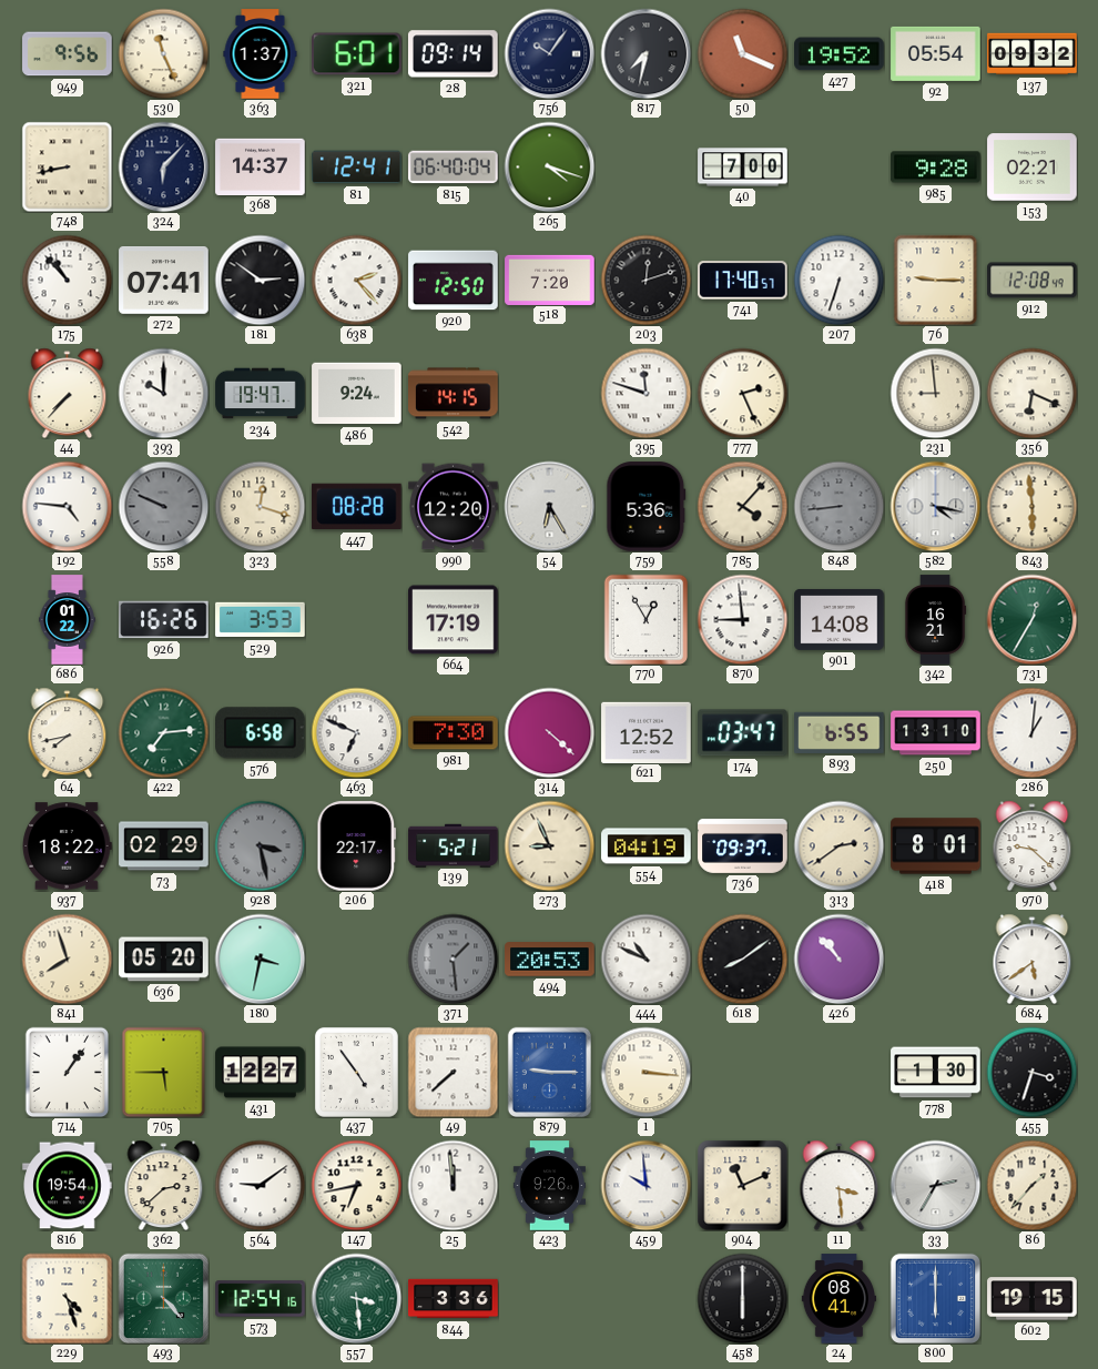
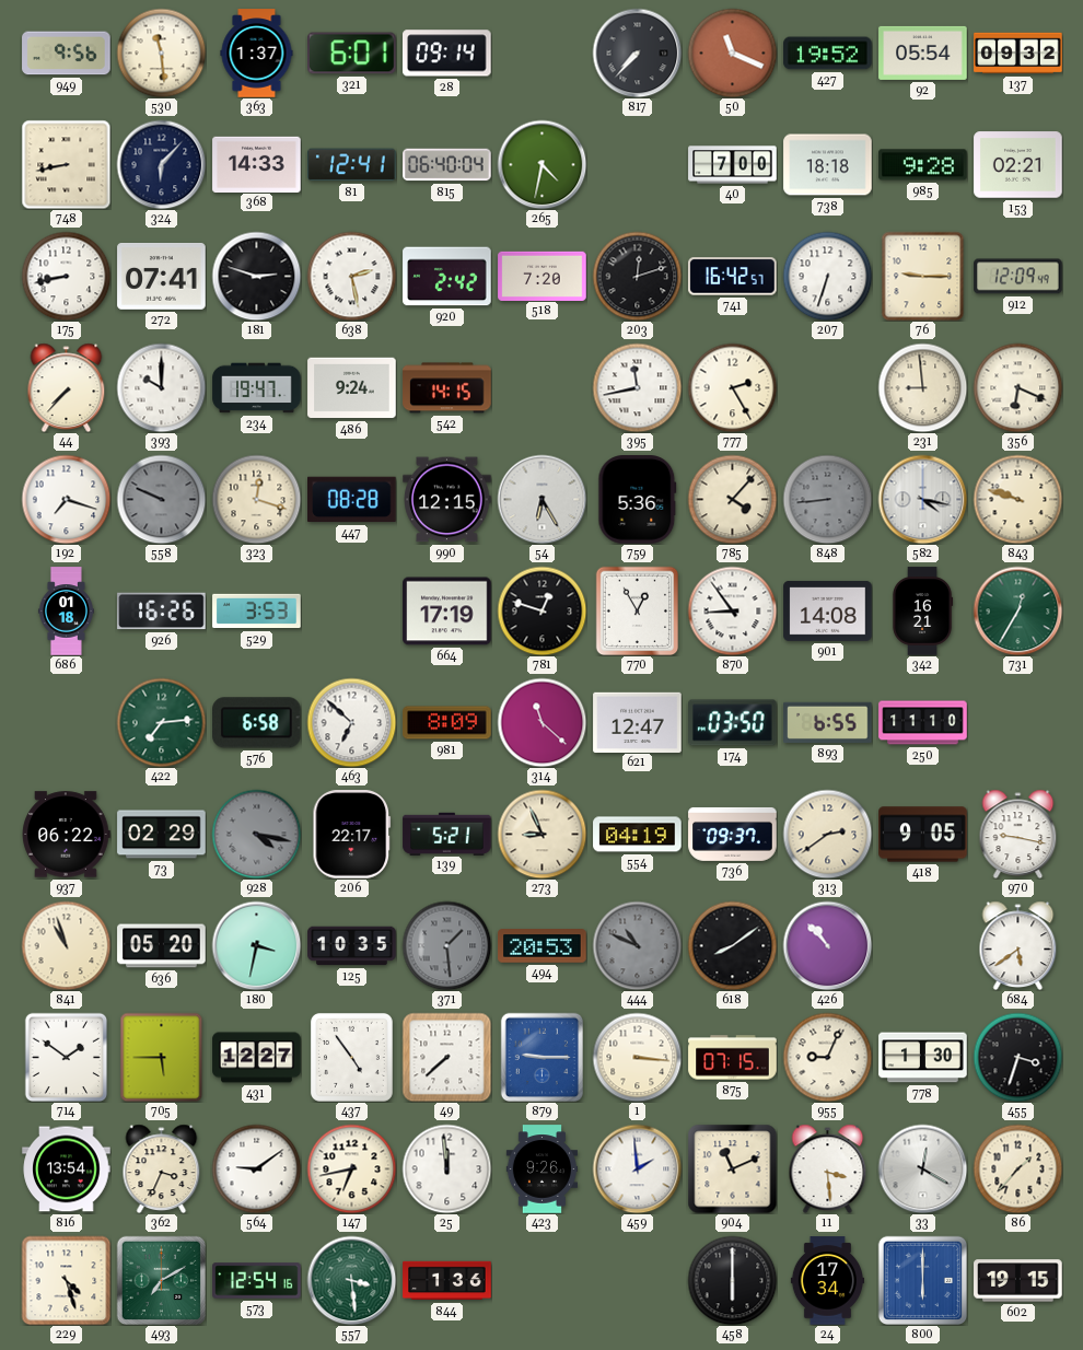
530: 11:26 -> 11:29
756: 10:06 -> none
817: 7:32 -> 7:37
368: 14:37 -> 14:33
265: 4:18 -> 4:32
738: none -> 18:18
175: 10:53 -> 8:43
181: 2:51 -> 2:48
638: 2:23 -> 2:28
920: 12:50 -> 2:42
741: 17:40 -> 16:42
912: 12:08 -> 12:09
395: 11:48 -> 11:43
777: 2:26 -> 2:25
192: 4:46 -> 7:18
990: 12:20 -> 12:15
843: 5:59 -> 9:48
686: 01:22 -> 01:18
781: none -> 12:48
870: 8:59 -> 8:54
64: 7:43 -> none
463: 6:49 -> 6:52
981: 7:30 -> 8:09
314: 4:22 -> 11:22
621: 12:52 -> 12:47
174: 03:47 -> 03:50
250: 13:10 -> 11:10
286: 1:01 -> none
937: 18:22 -> 06:22
928: 3:28 -> 4:17
418: 8:01 -> 9:05
970: 9:22 -> 9:17
841: 7:57 -> 10:57
125: none -> 10:35
444 dial: white -> grey
714: 1:06 -> 1:51
875: none -> 07:15
955: none -> 9:04
816: 19:54 -> 13:54
362: 2:38 -> 3:34
459: 9:59 -> 1:59
33: 2:35 -> 12:20
493: 4:23 -> 7:10
844: 3:36 -> 1:36
24: 08:41 -> 17:34
